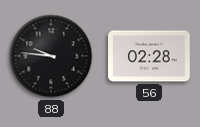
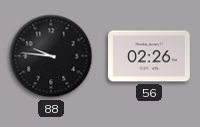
56: 02:28 -> 02:26
